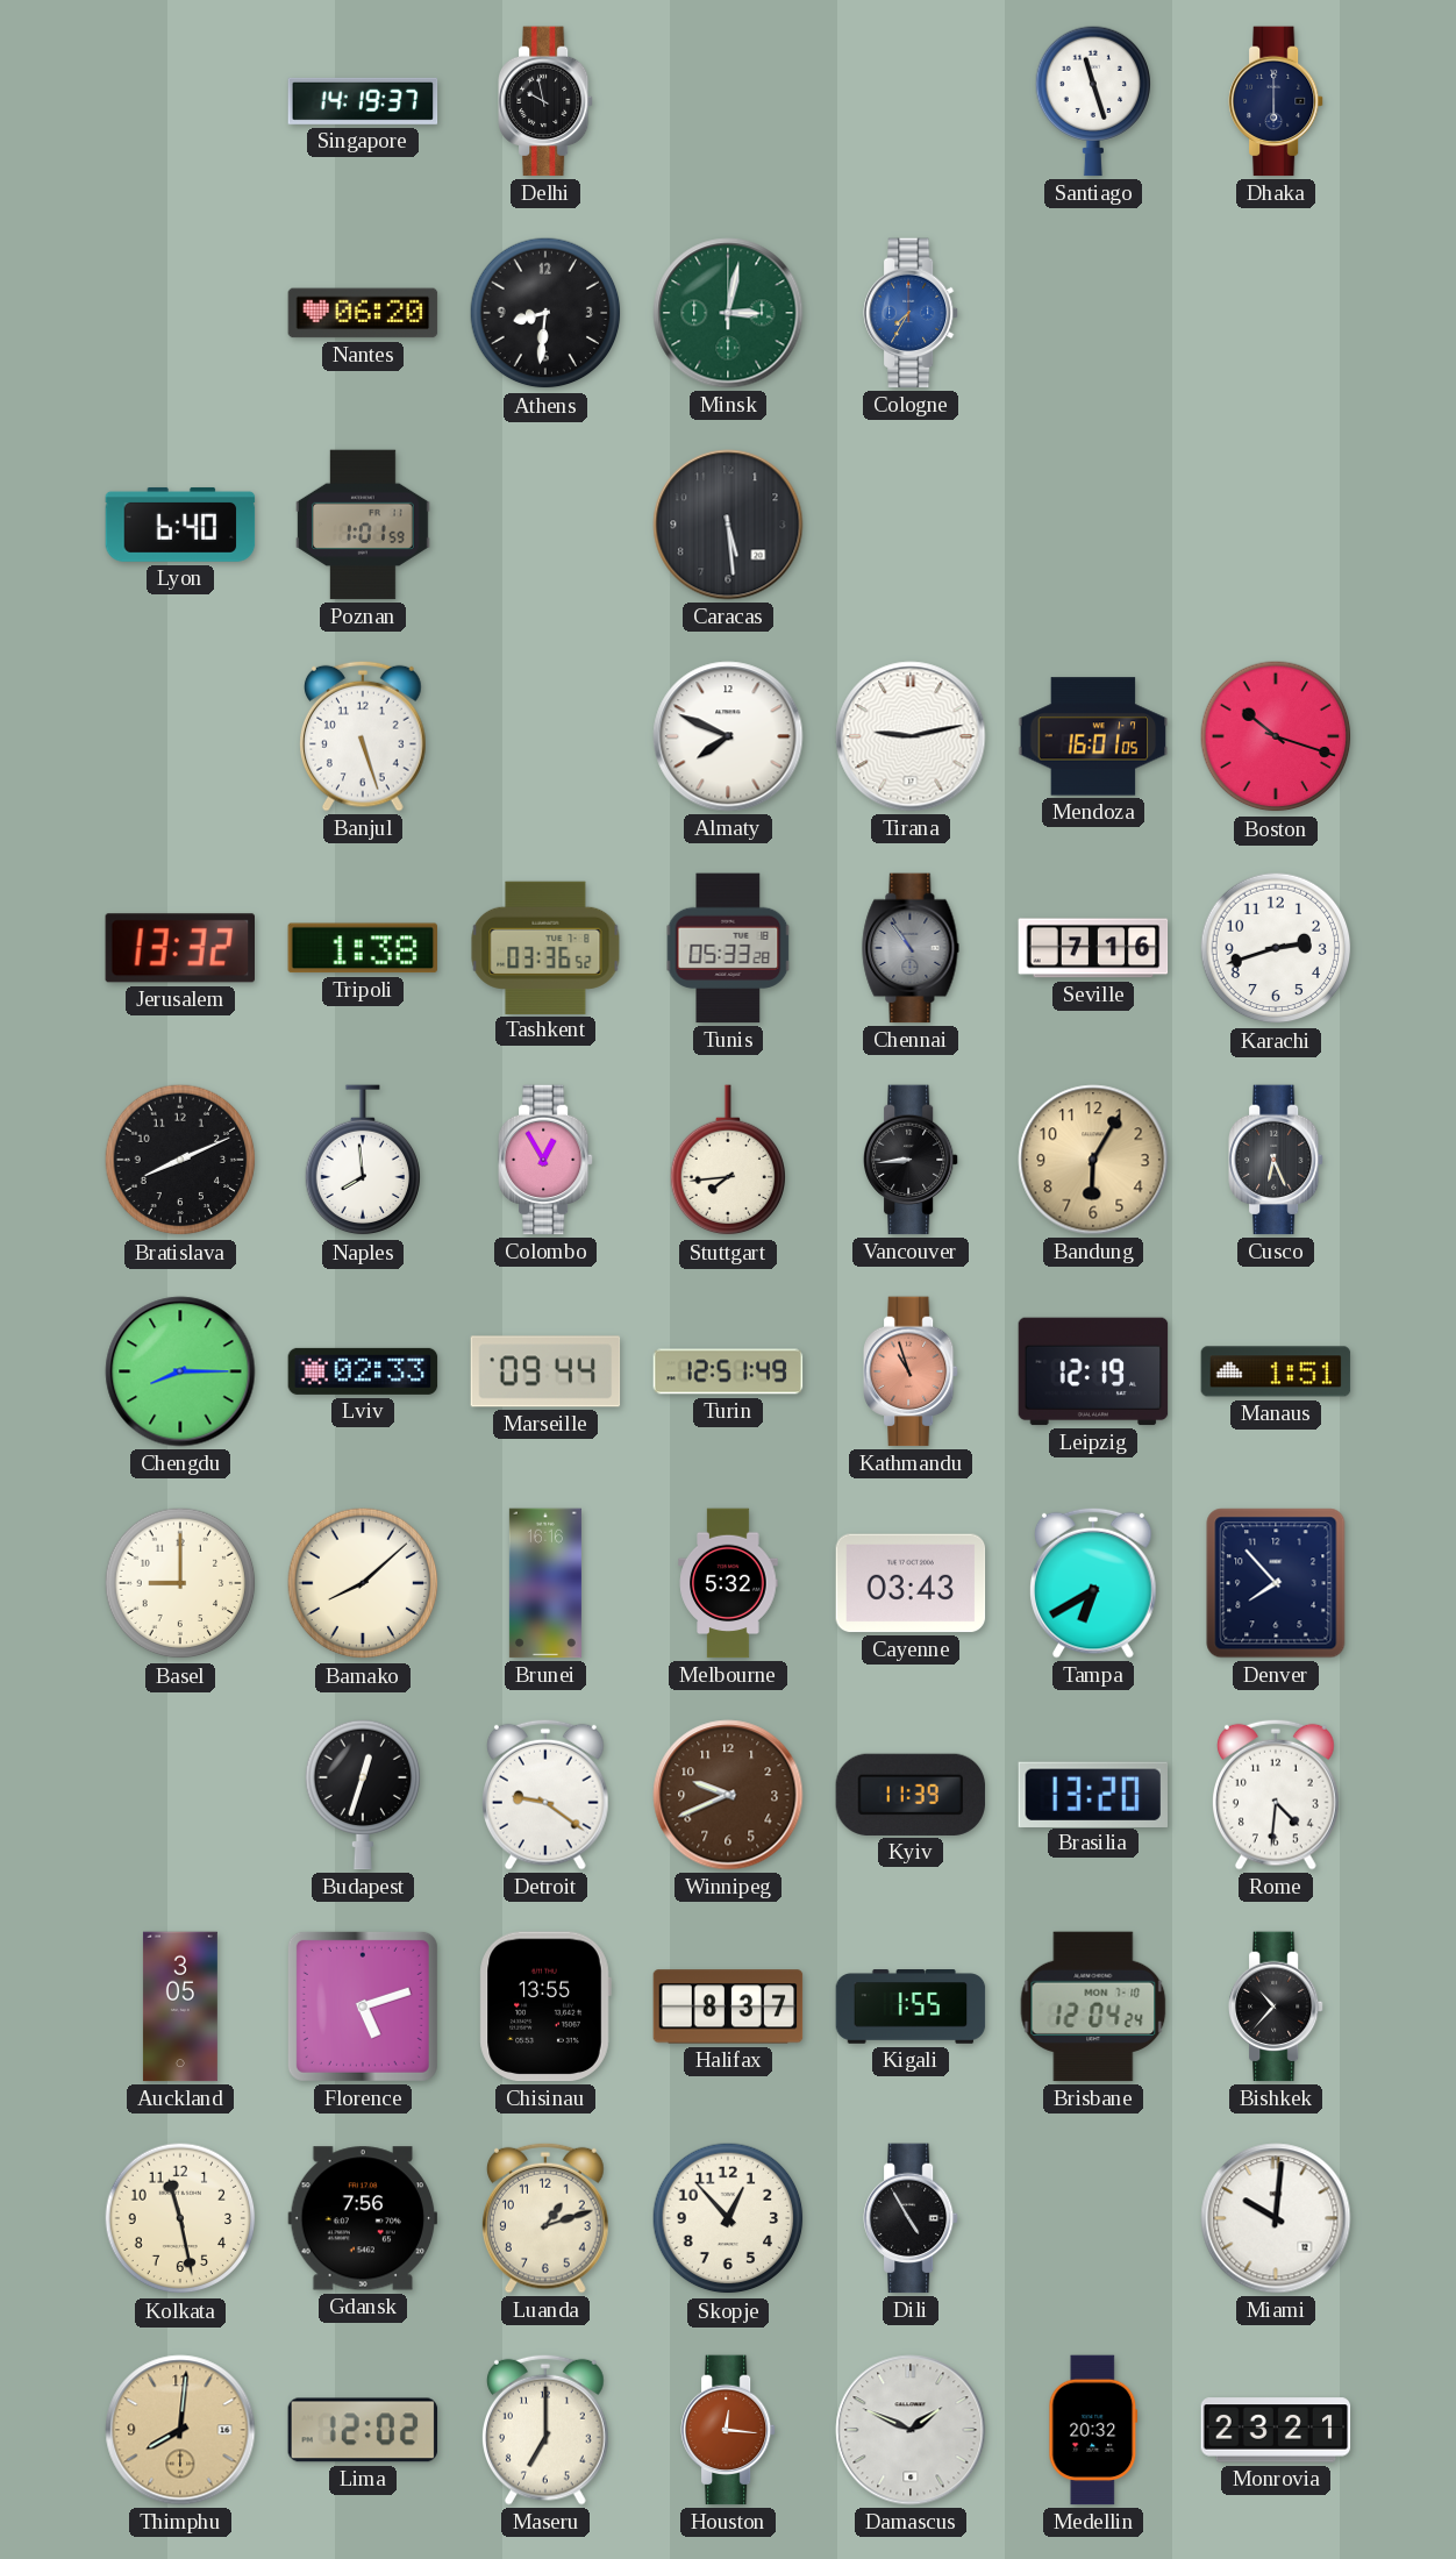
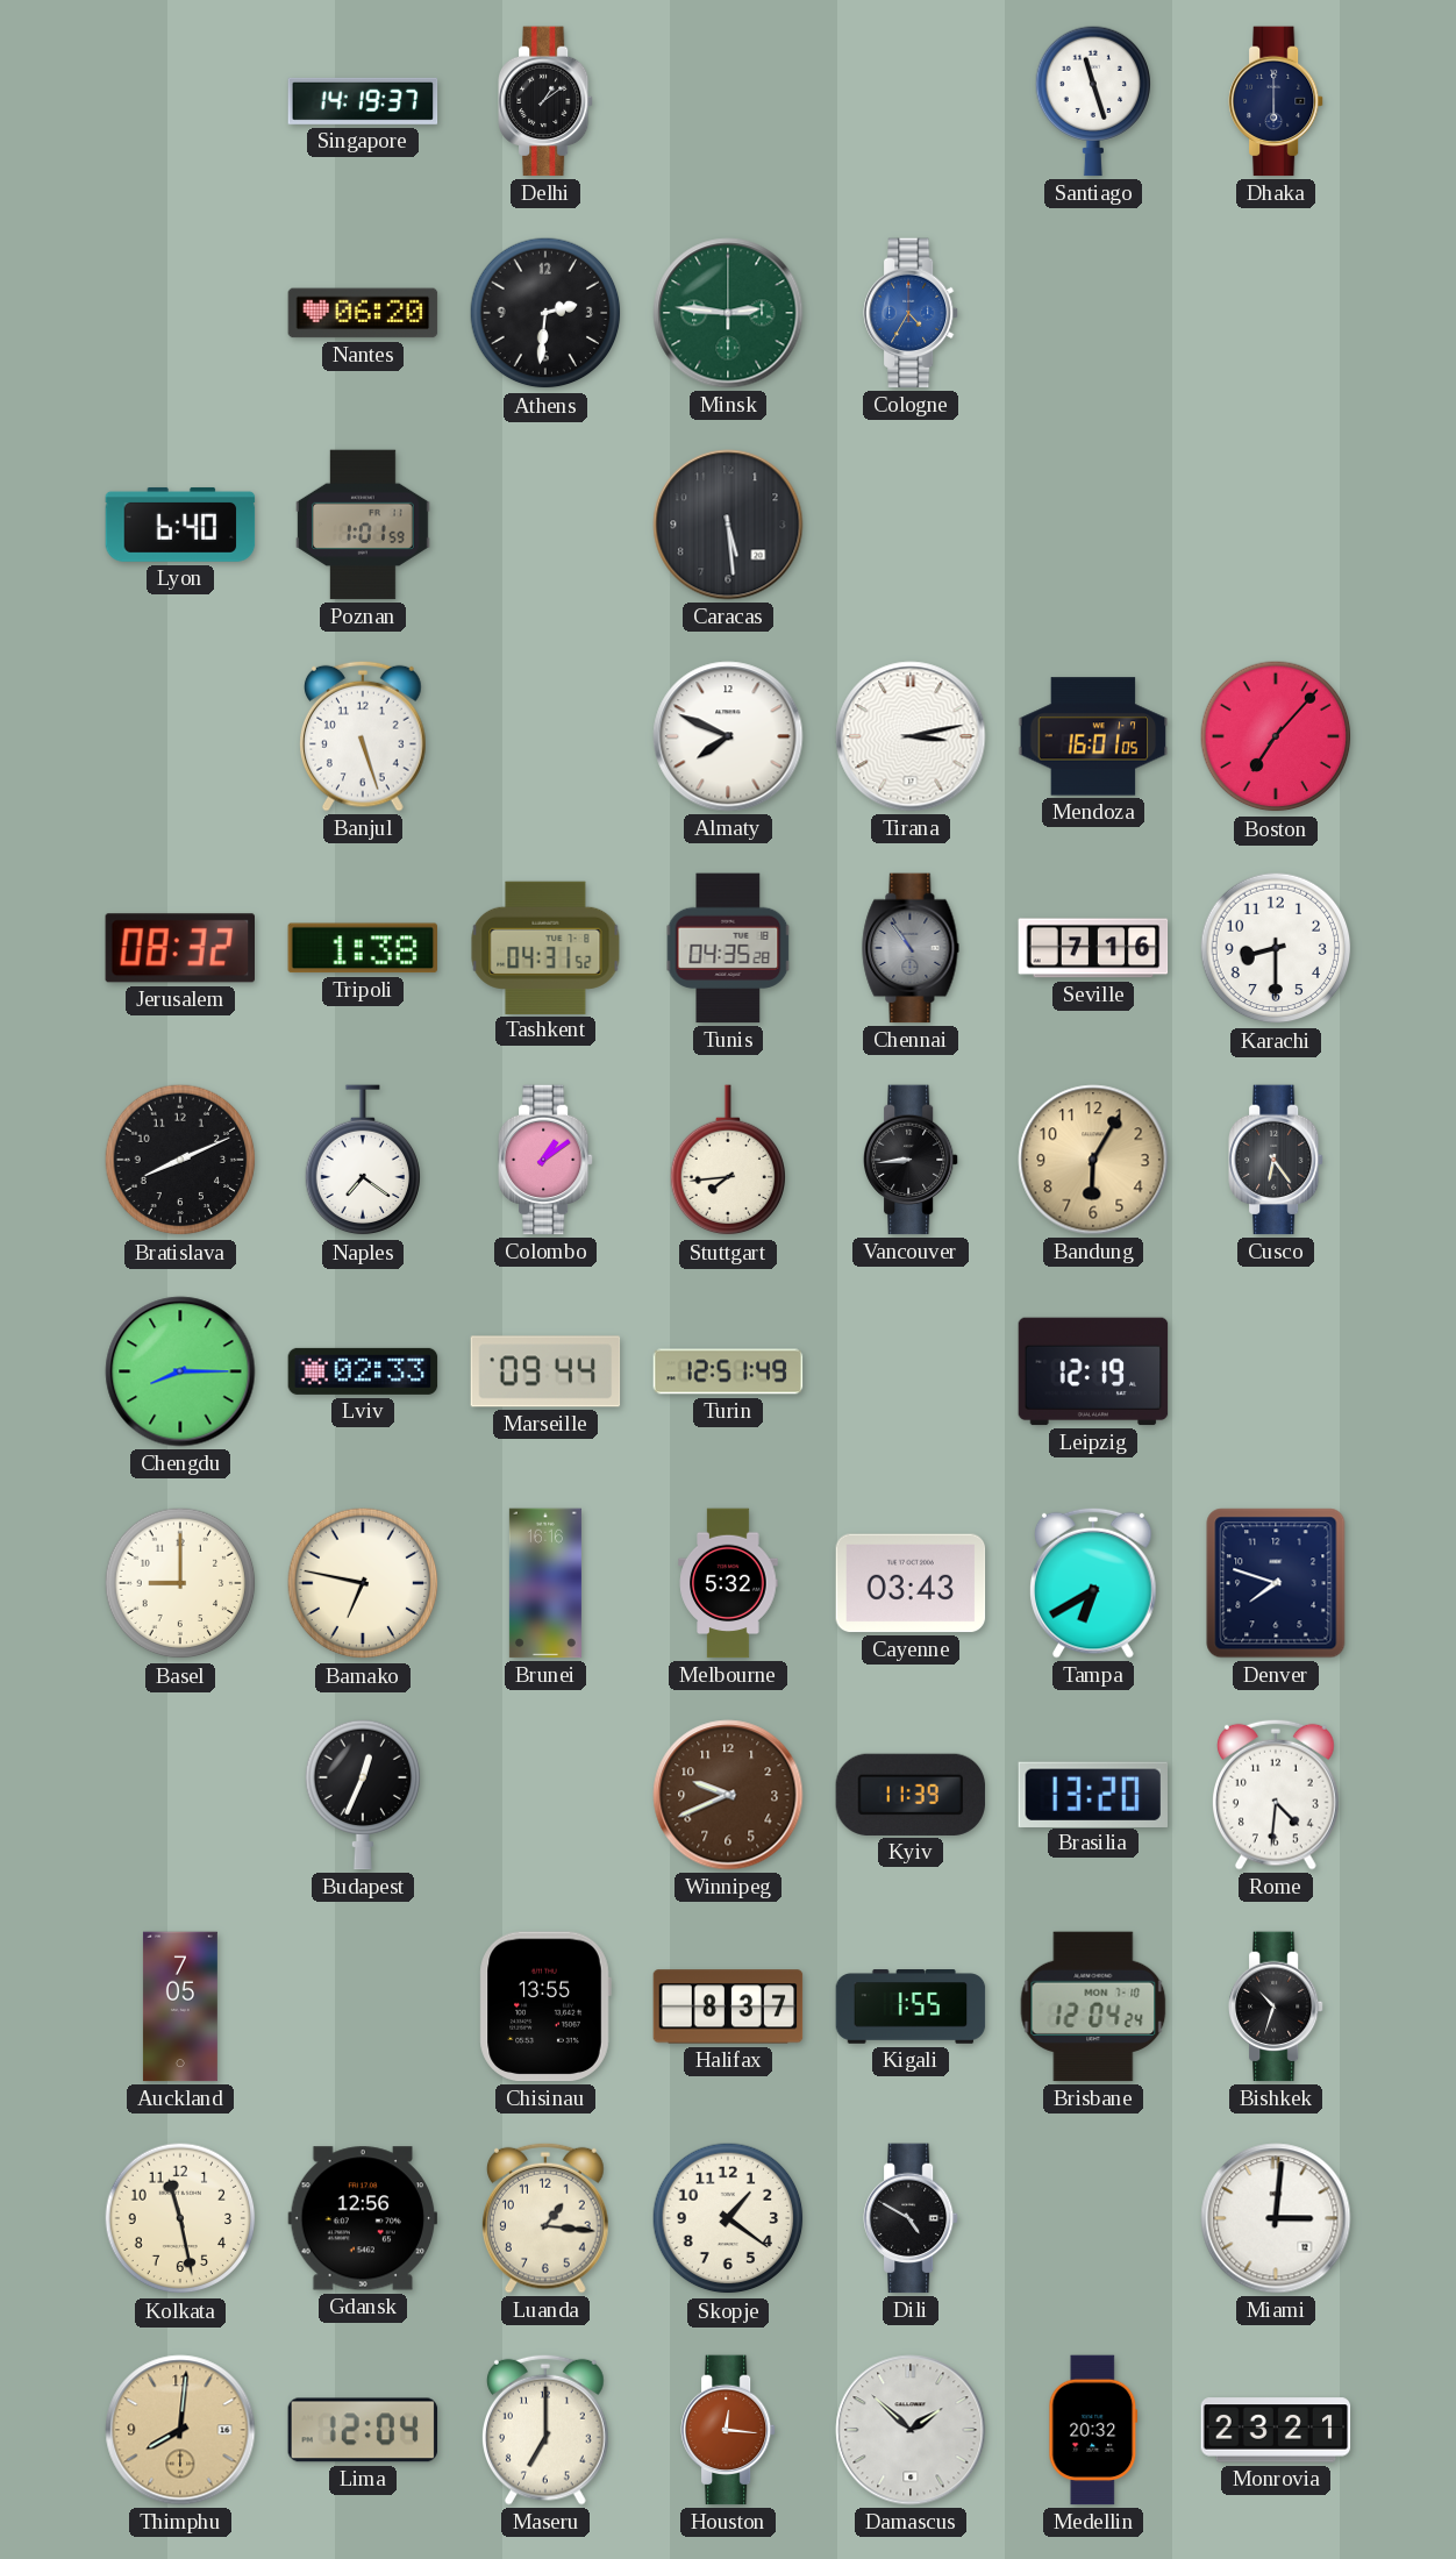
Delhi: 9:58 -> 1:09
Athens: 8:31 -> 2:31
Minsk: 3:02 -> 2:46
Cologne: 7:35 -> 4:35
Tirana: 9:13 -> 3:13
Boston: 10:18 -> 7:07
Jerusalem: 13:32 -> 08:32
Tashkent: 03:36 -> 04:31
Tunis: 05:33 -> 04:35
Karachi: 2:42 -> 8:30
Naples: 7:59 -> 7:21
Colombo: 12:55 -> 1:09
Cusco: 6:26 -> 6:24
Kathmandu: 10:57 -> none
Manaus: 1:51 -> none
Bamako: 8:08 -> 6:47
Denver: 7:53 -> 7:48
Budapest: 12:33 -> 12:34
Detroit: 9:21 -> none
Auckland: 3:05 -> 7:05
Florence: 5:12 -> none
Bishkek: 10:37 -> 10:33
Gdansk: 7:56 -> 12:56
Luanda: 1:12 -> 1:16
Skopje: 12:53 -> 1:21
Dili: 4:55 -> 4:50
Miami: 10:01 -> 3:01
Lima: 12:02 -> 12:04
Damascus: 1:49 -> 1:52
